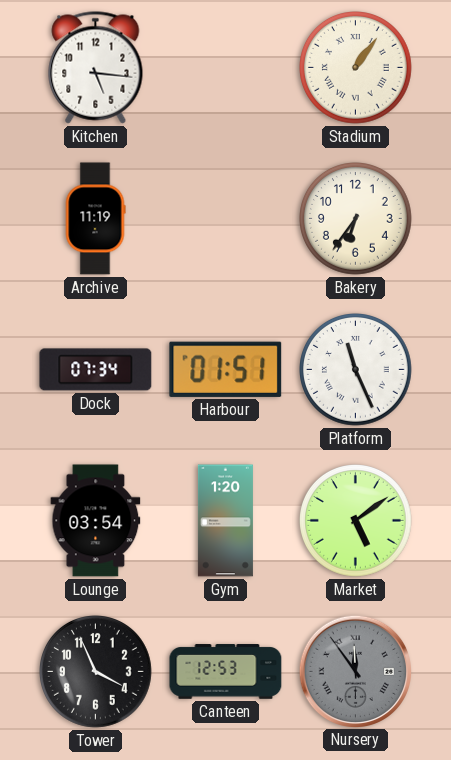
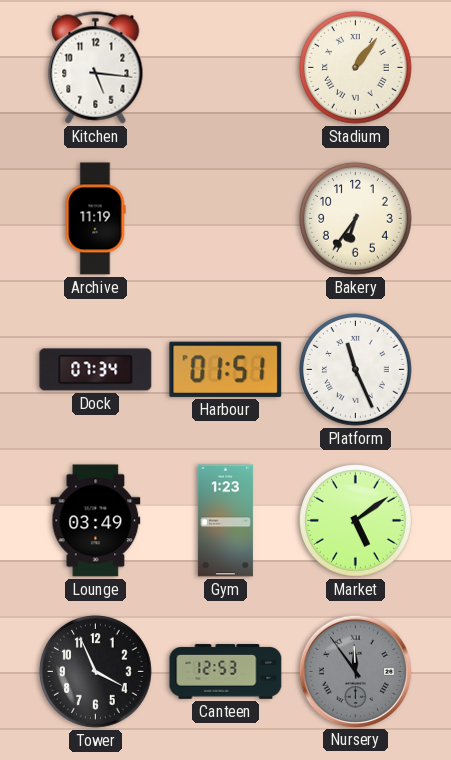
Lounge: 03:54 -> 03:49
Gym: 1:20 -> 1:23
